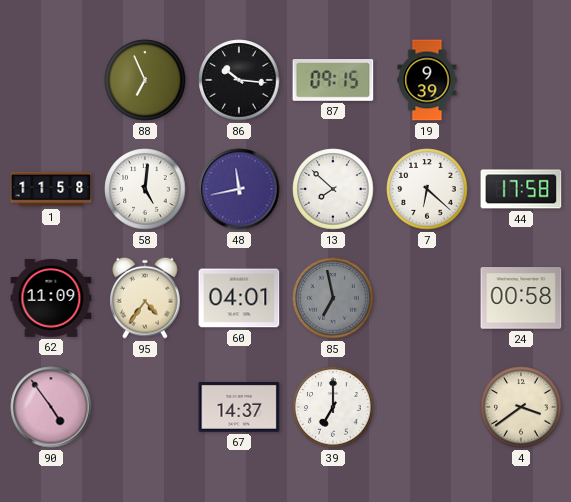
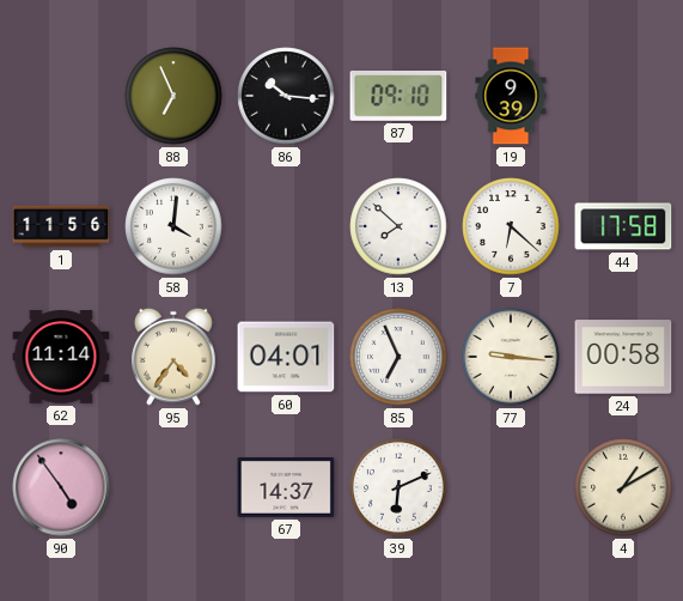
87: 09:15 -> 09:10
1: 11:58 -> 11:56
58: 5:01 -> 4:01
48: 11:43 -> none
62: 11:09 -> 11:14
85: 6:58 -> 6:56
85 dial: grey -> white
77: none -> 9:16
39: 7:00 -> 6:11
4: 3:39 -> 1:10
